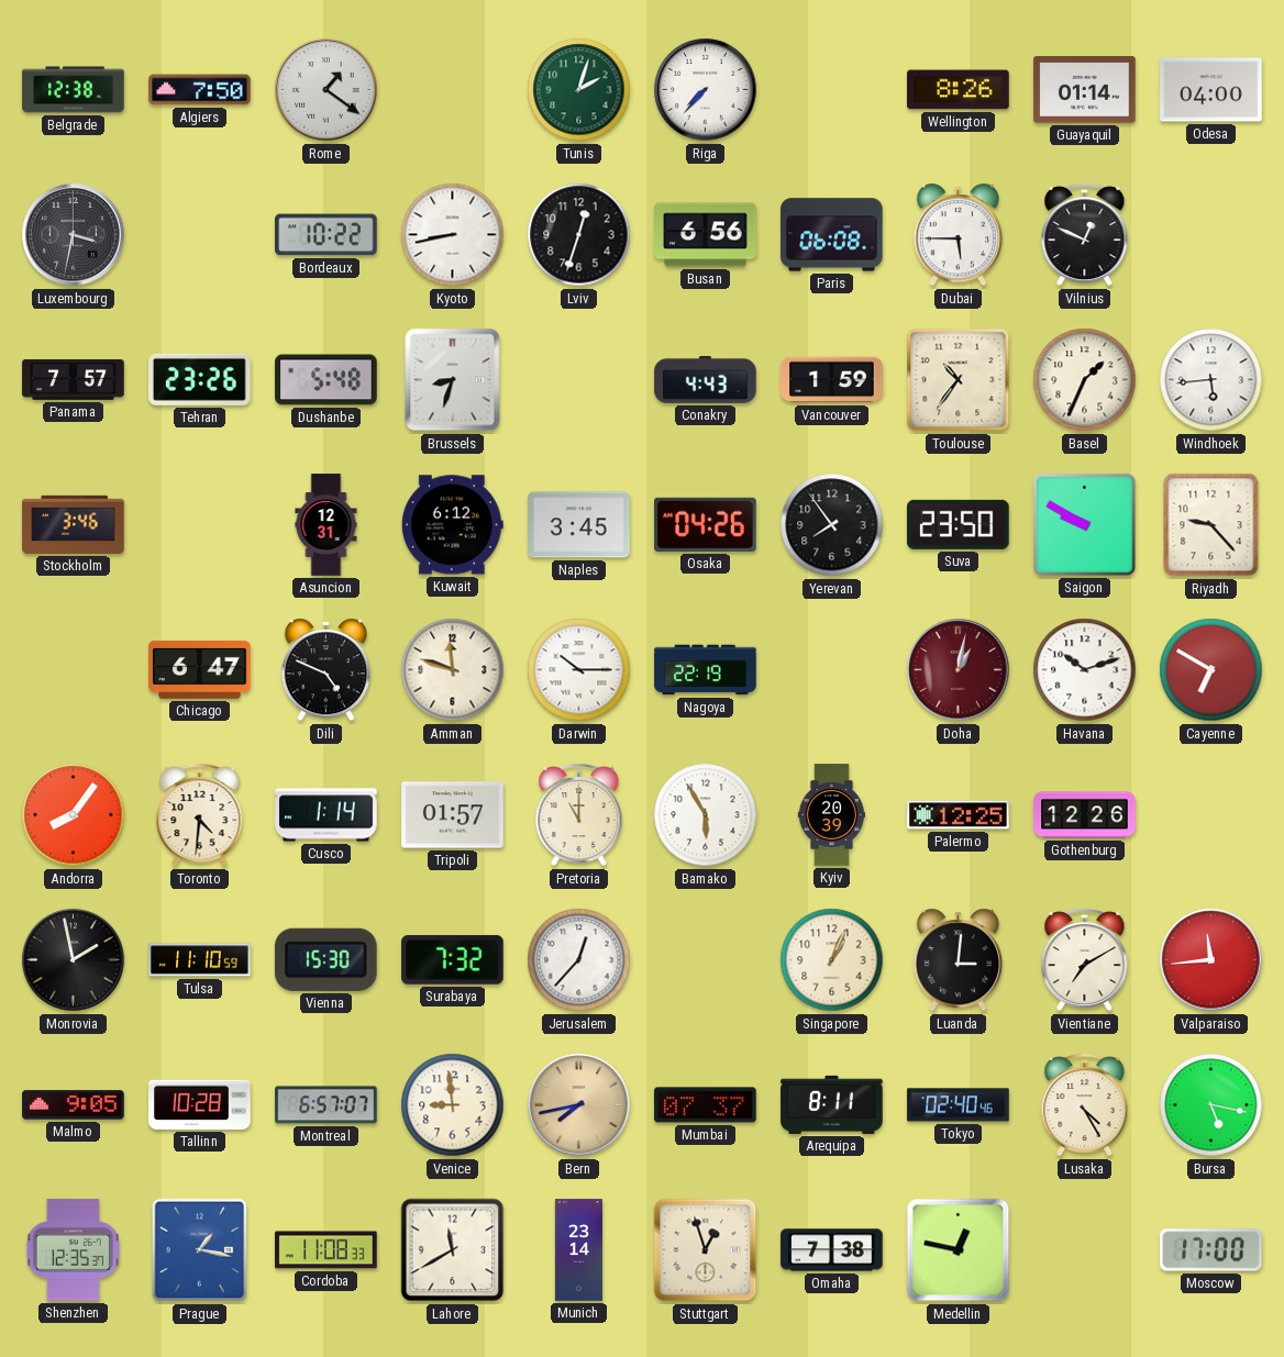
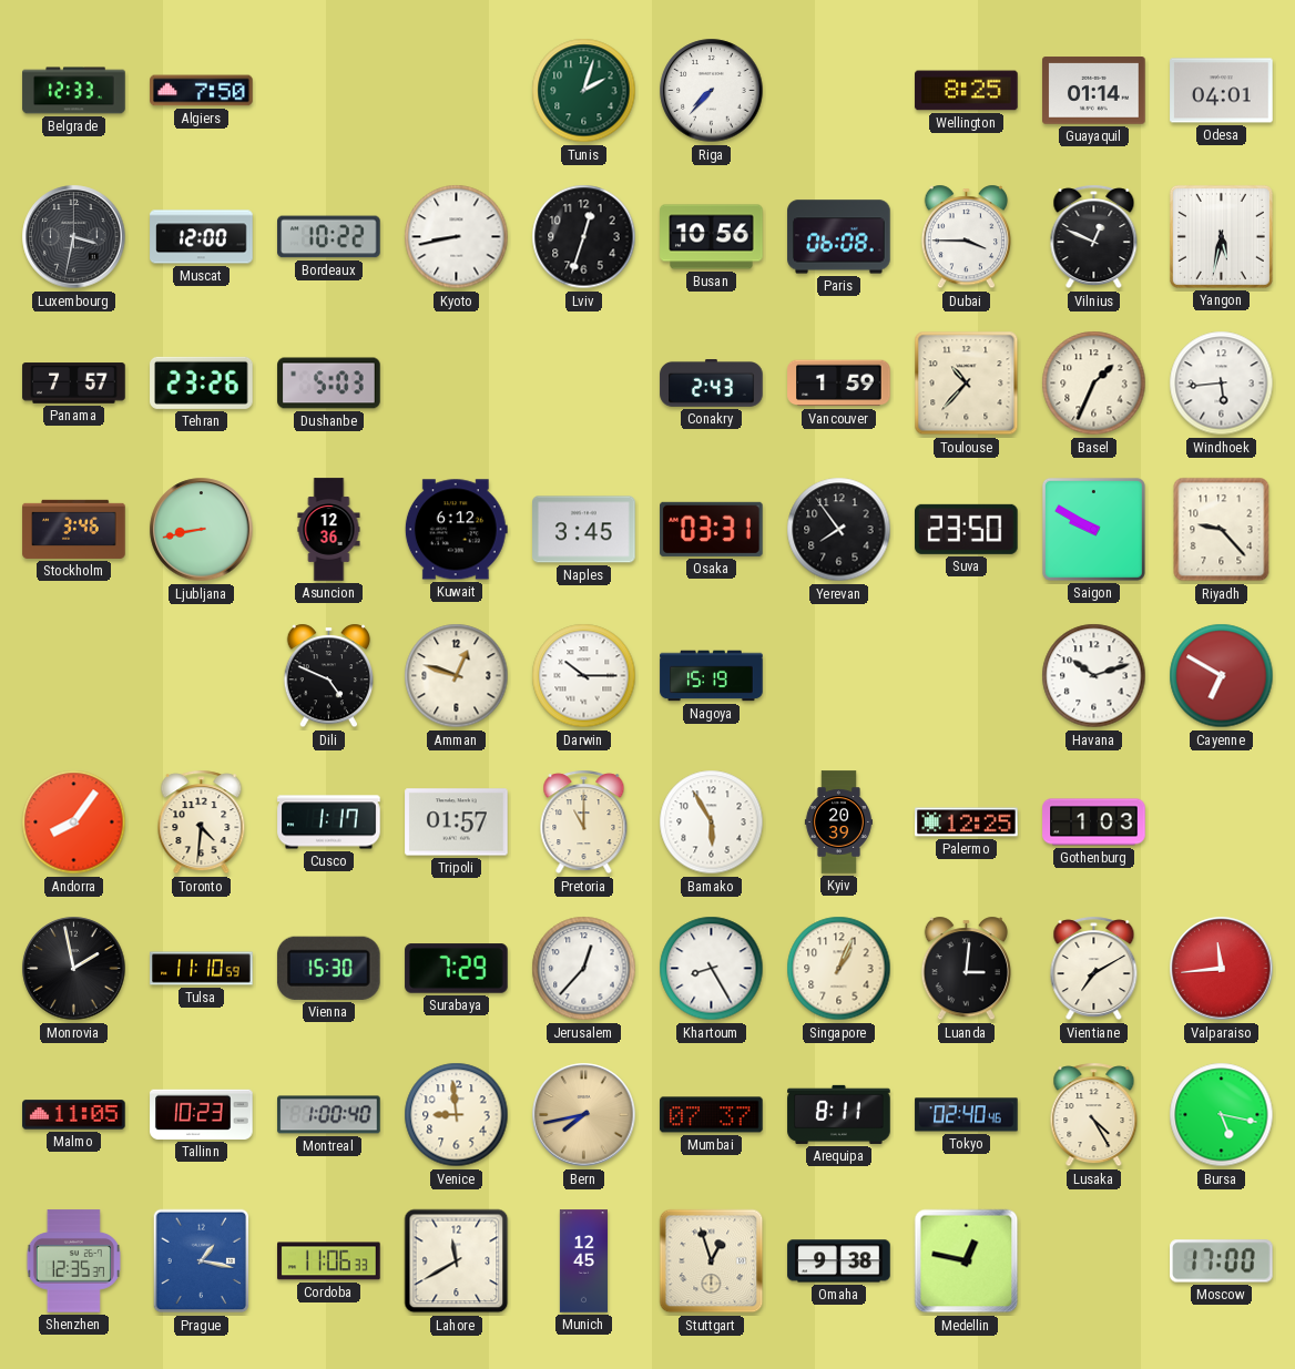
Belgrade: 12:38 -> 12:33
Rome: 1:21 -> none
Wellington: 8:26 -> 8:25
Odesa: 04:00 -> 04:01
Muscat: none -> 12:00
Busan: 6:56 -> 10:56
Dubai: 5:45 -> 3:45
Yangon: none -> 5:32
Dushanbe: 5:48 -> 5:03
Brussels: 8:33 -> none
Conakry: 4:43 -> 2:43
Toulouse: 10:36 -> 10:37
Ljubljana: none -> 8:43
Asuncion: 12:31 -> 12:36
Osaka: 04:26 -> 03:31
Chicago: 6:47 -> none
Amman: 11:48 -> 12:48
Nagoya: 22:19 -> 15:19
Doha: 1:02 -> none
Cusco: 1:14 -> 1:17
Gothenburg: 12:26 -> 1:03
Surabaya: 7:32 -> 7:29
Khartoum: none -> 8:25
Malmo: 9:05 -> 11:05
Tallinn: 10:28 -> 10:23
Montreal: 6:57 -> 1:00
Cordoba: 11:08 -> 11:06
Munich: 23:14 -> 12:45
Omaha: 7:38 -> 9:38
